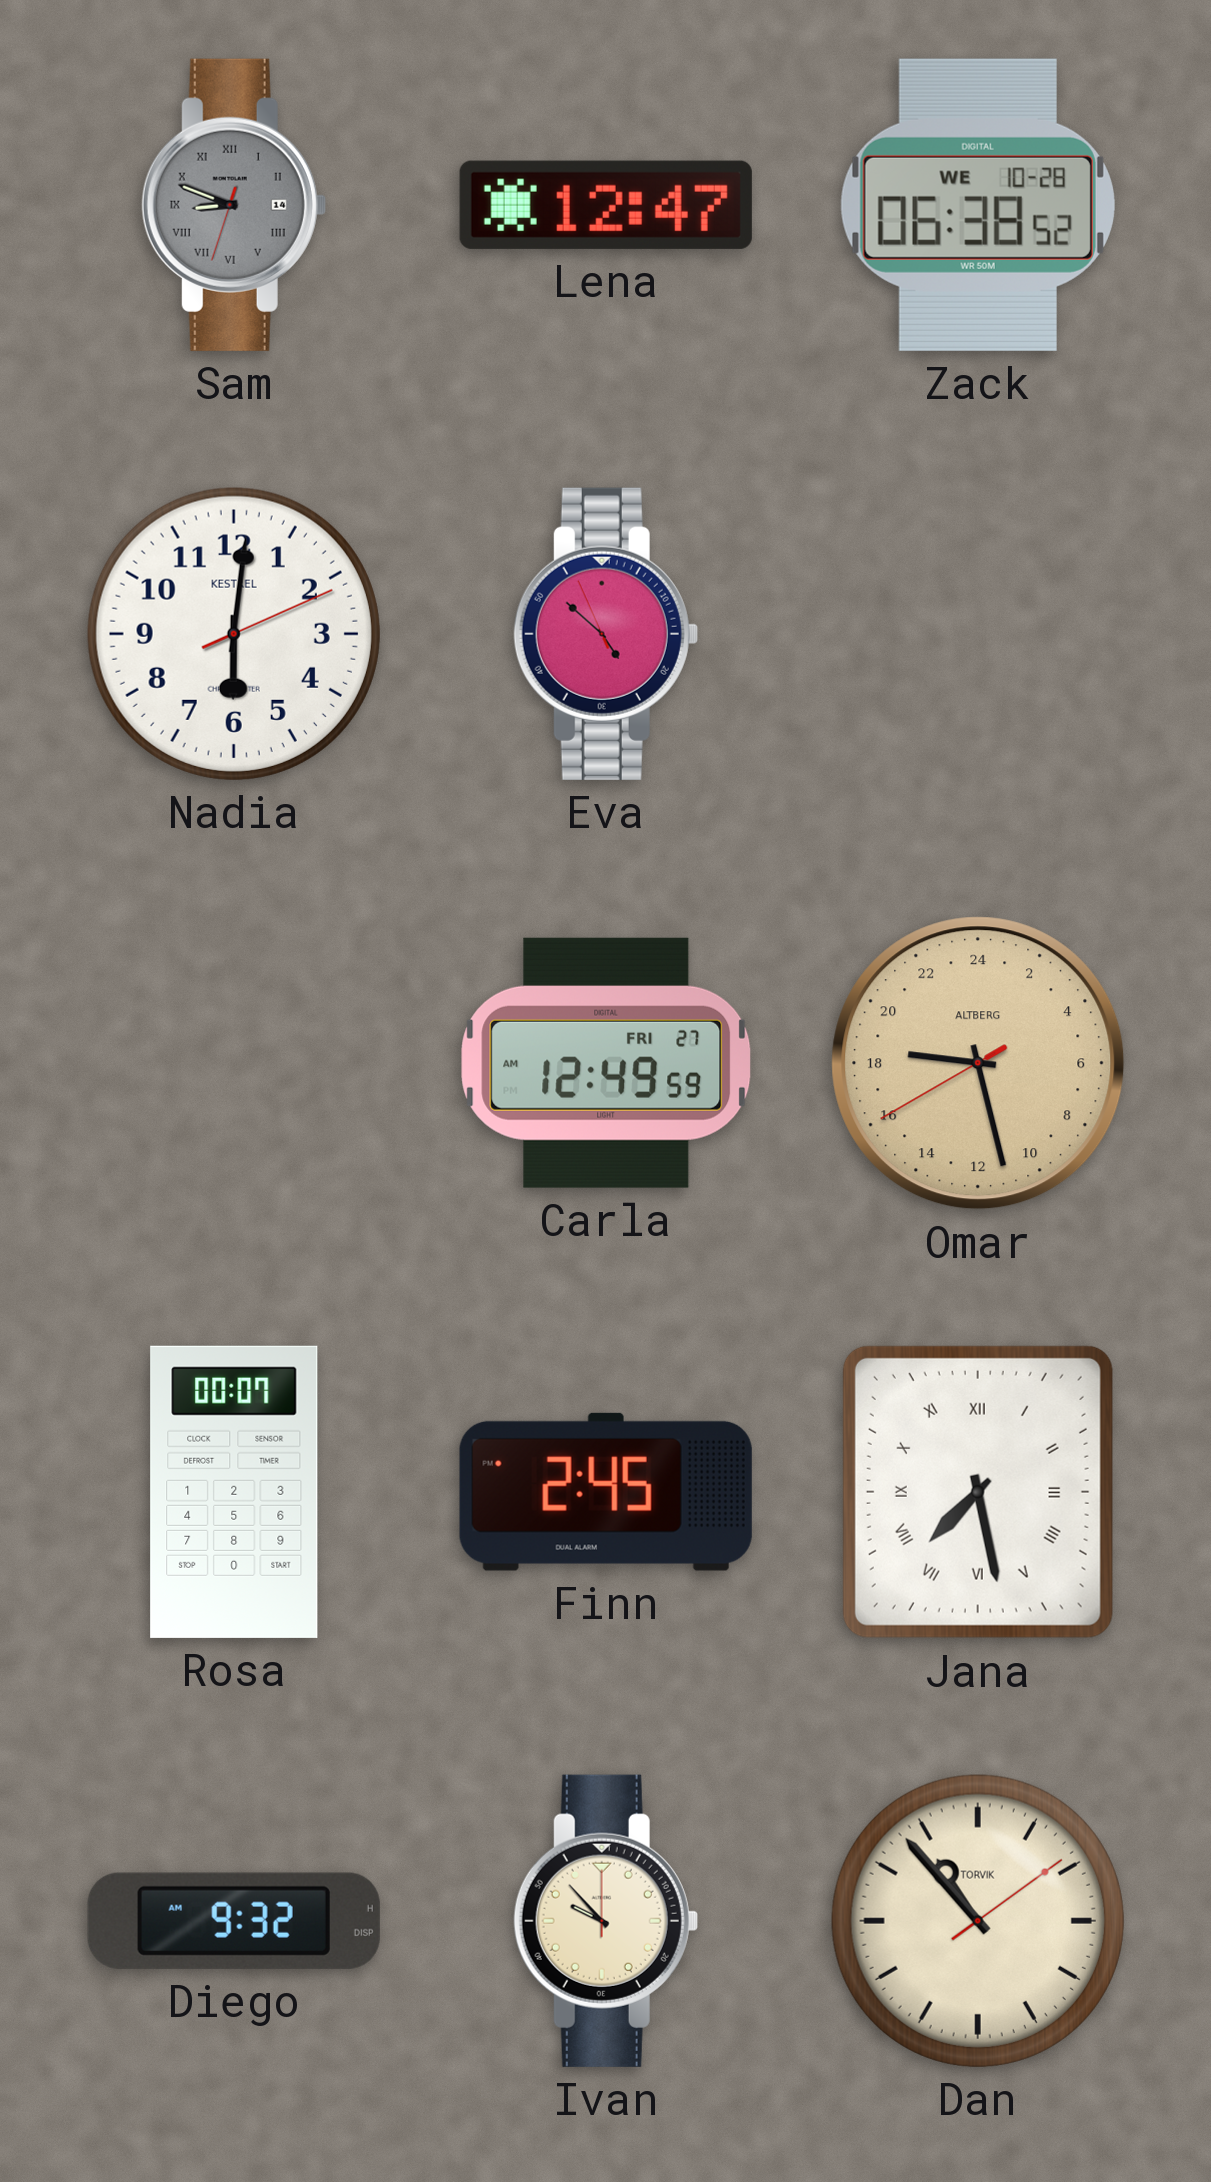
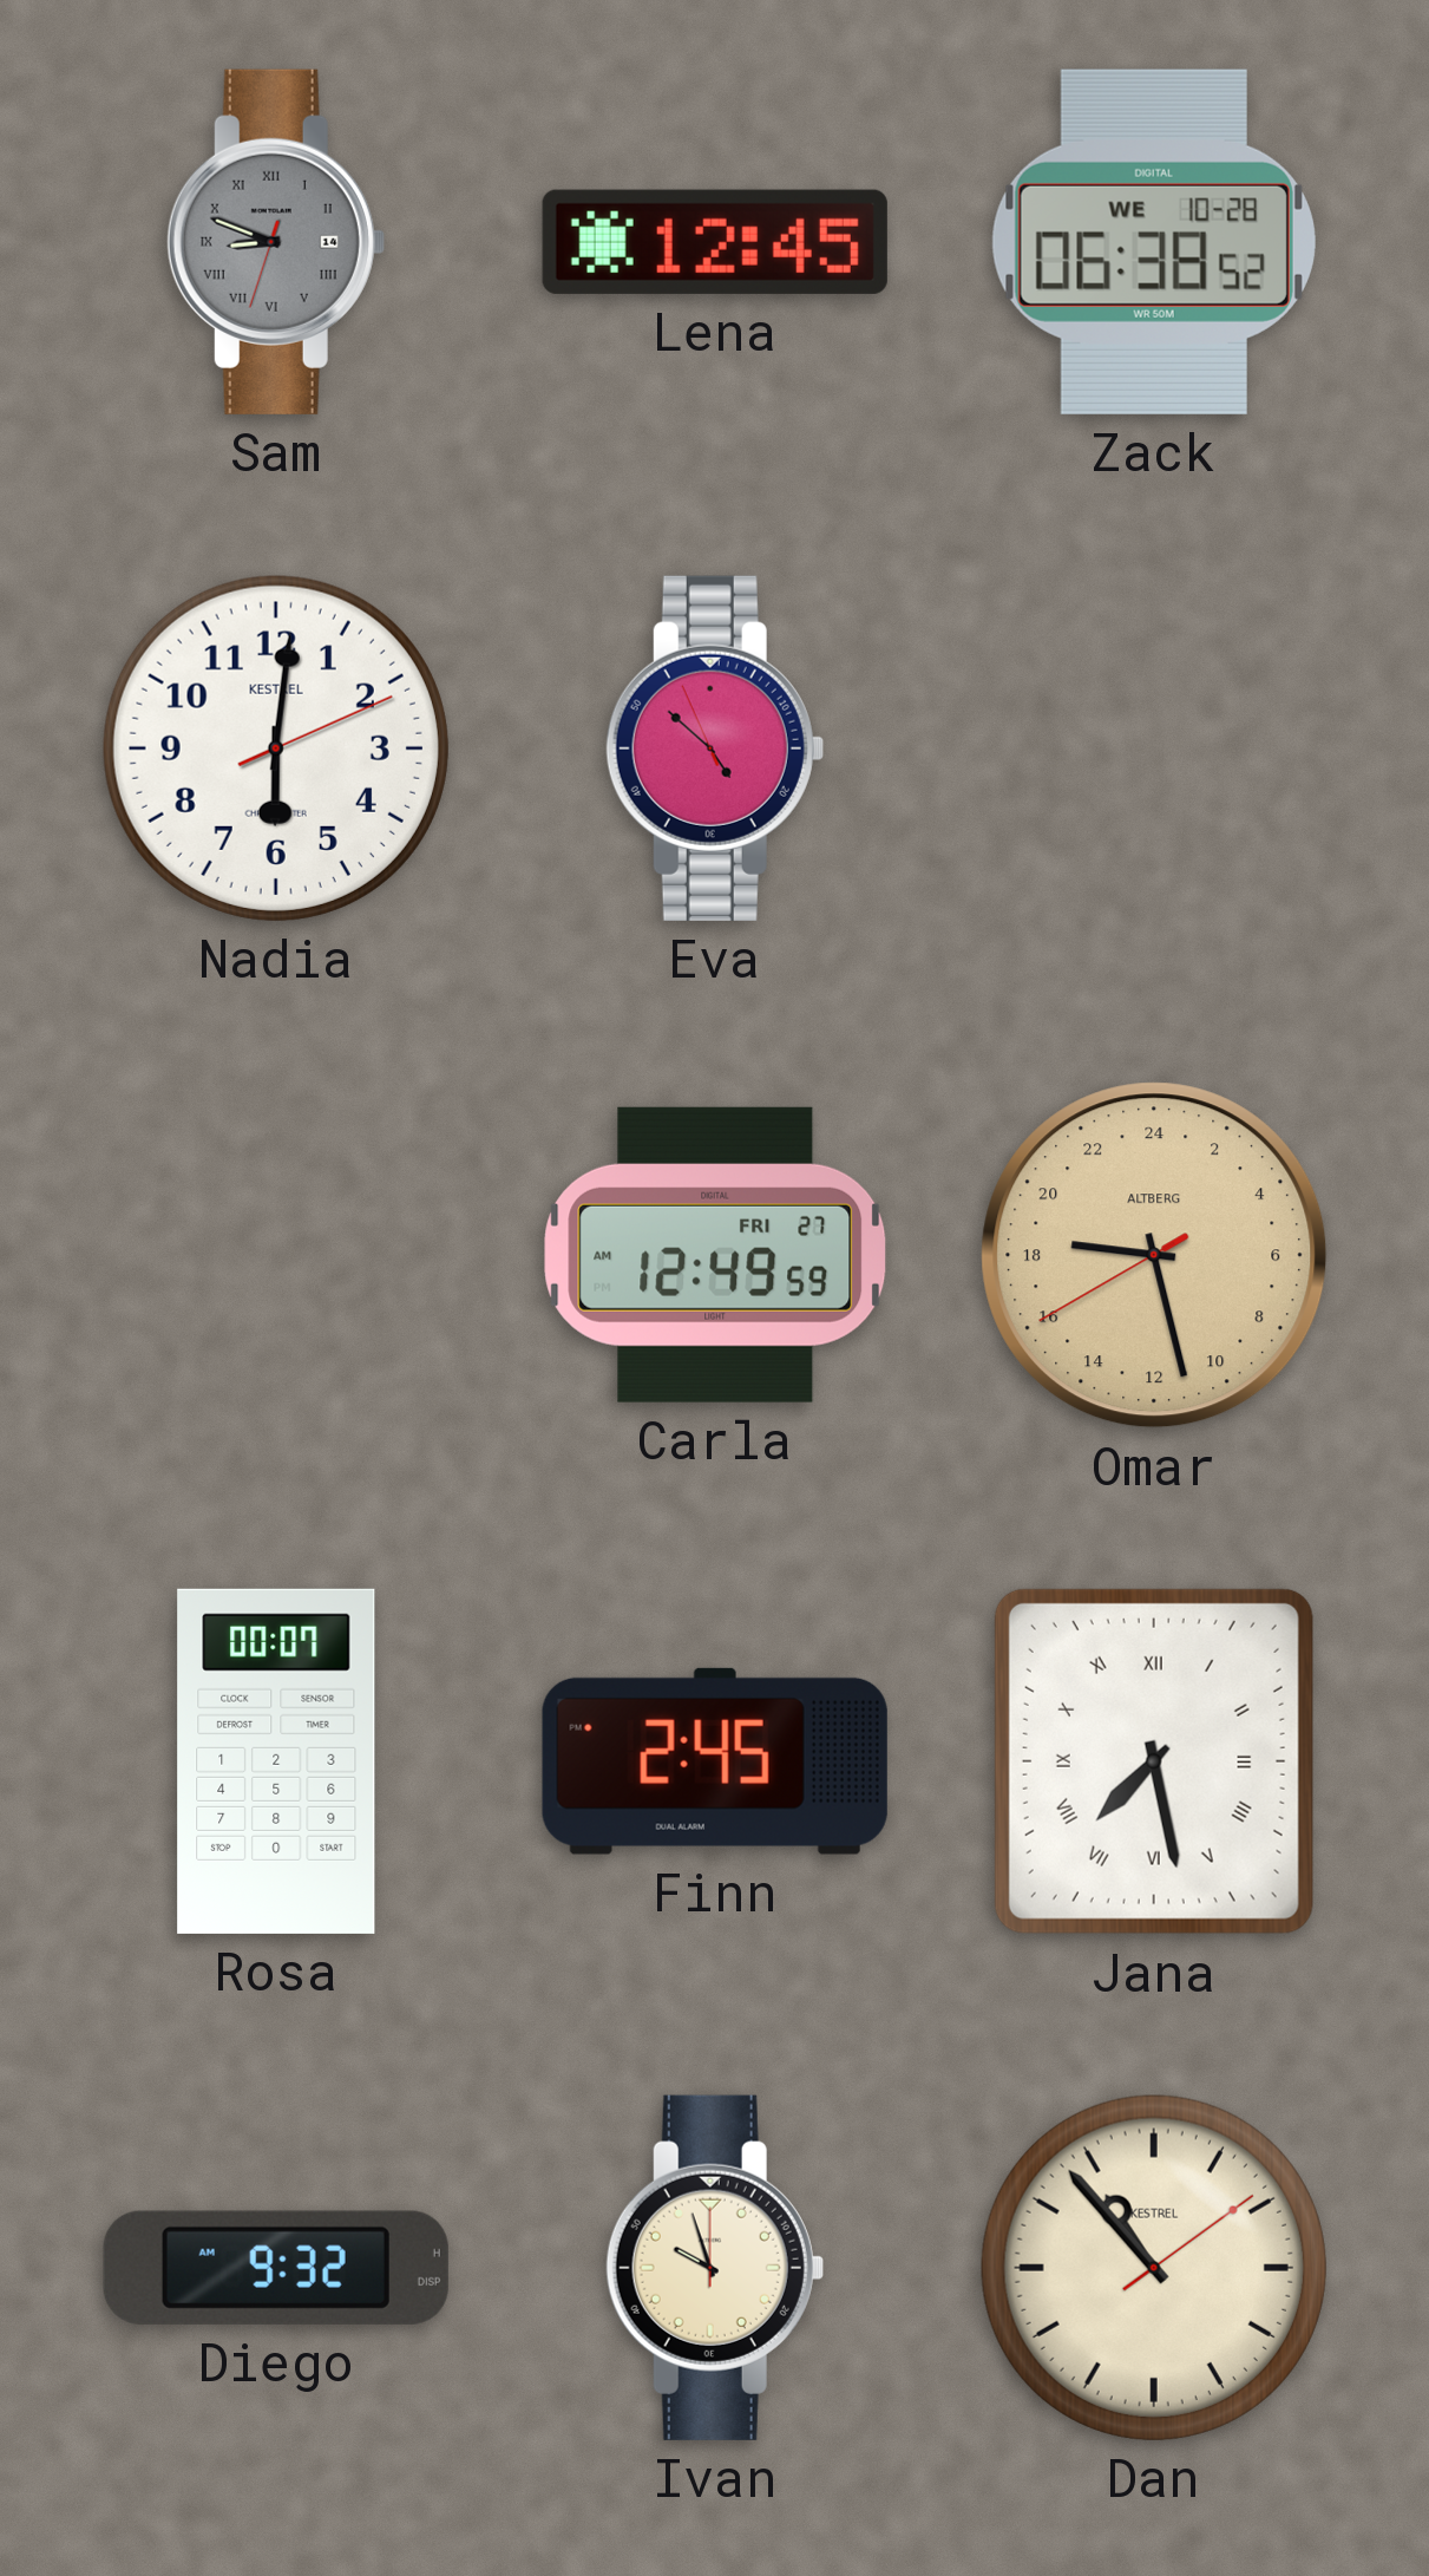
Lena: 12:47 -> 12:45
Ivan: 9:53 -> 9:57
Dan brand: TORVIK -> KESTREL
